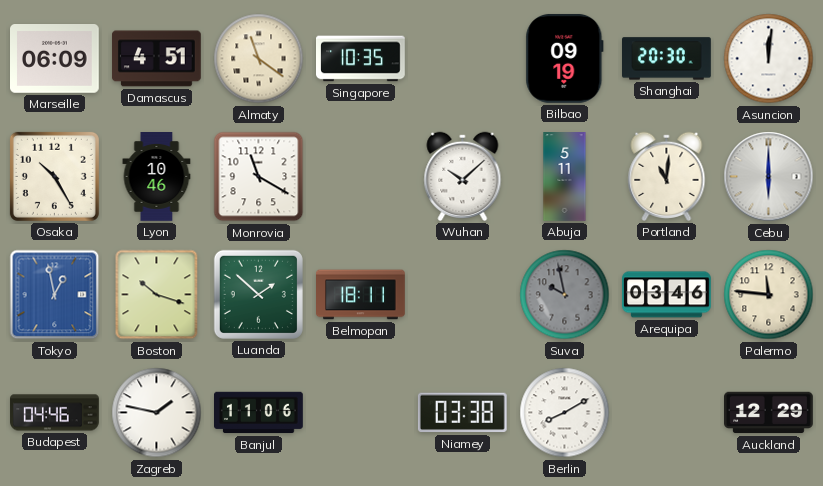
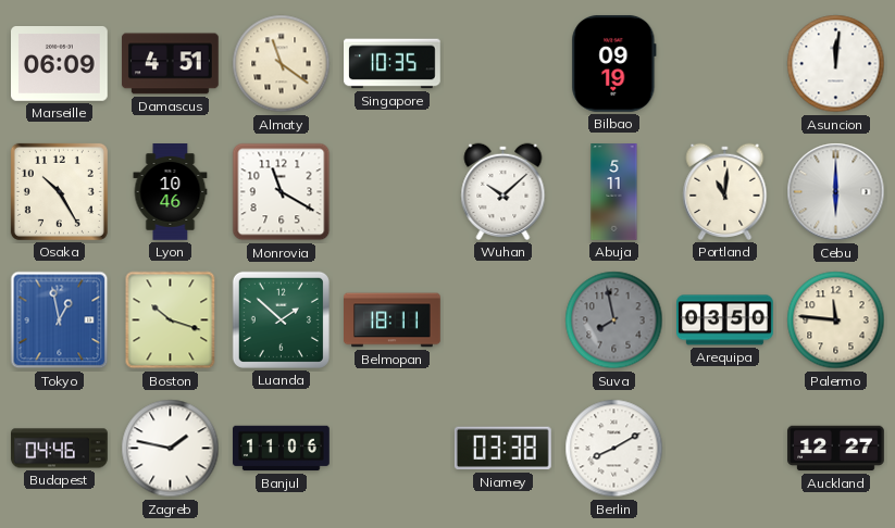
Shanghai: 20:30 -> none
Suva: 9:58 -> 7:58
Arequipa: 03:46 -> 03:50
Auckland: 12:29 -> 12:27
